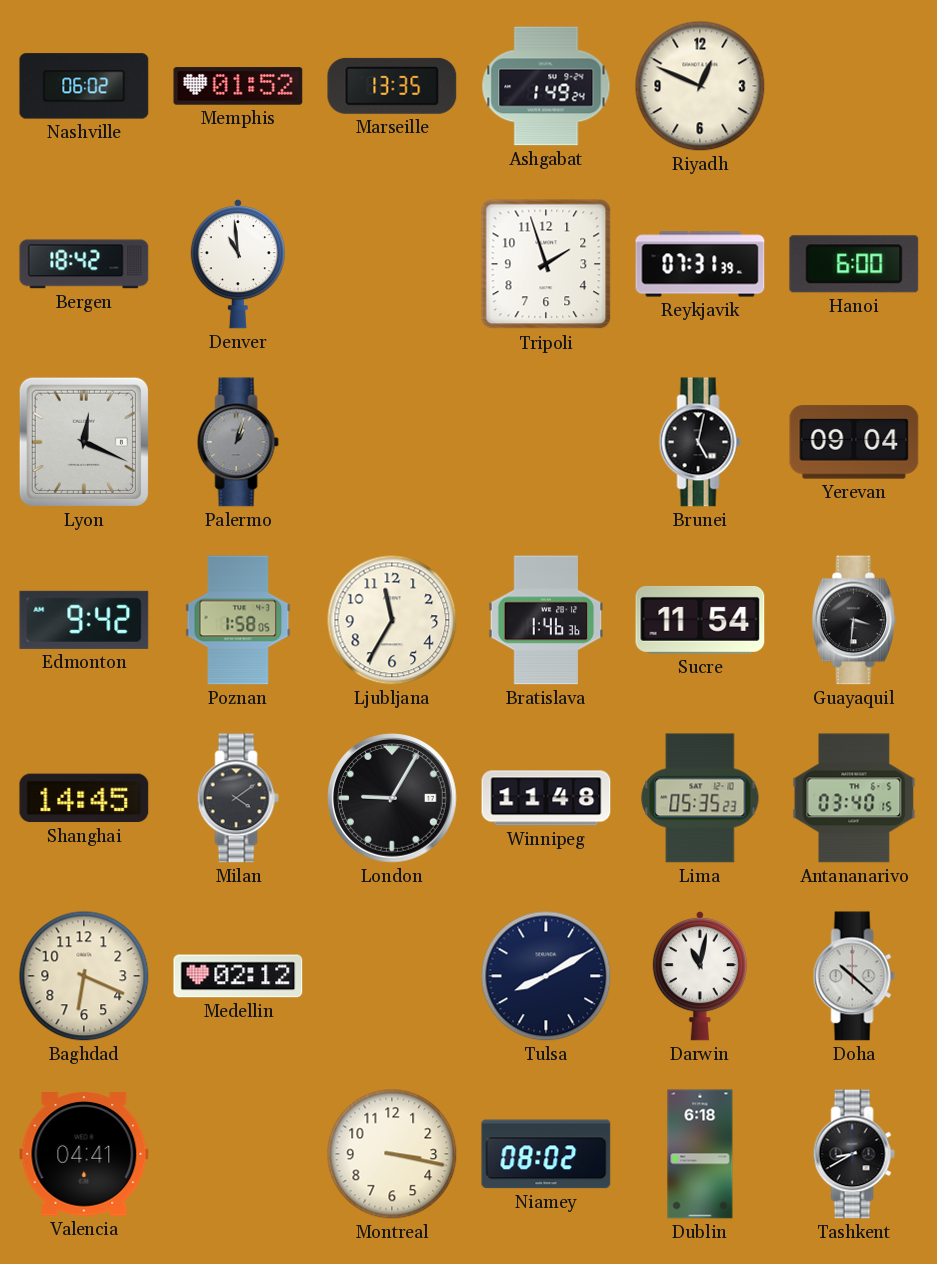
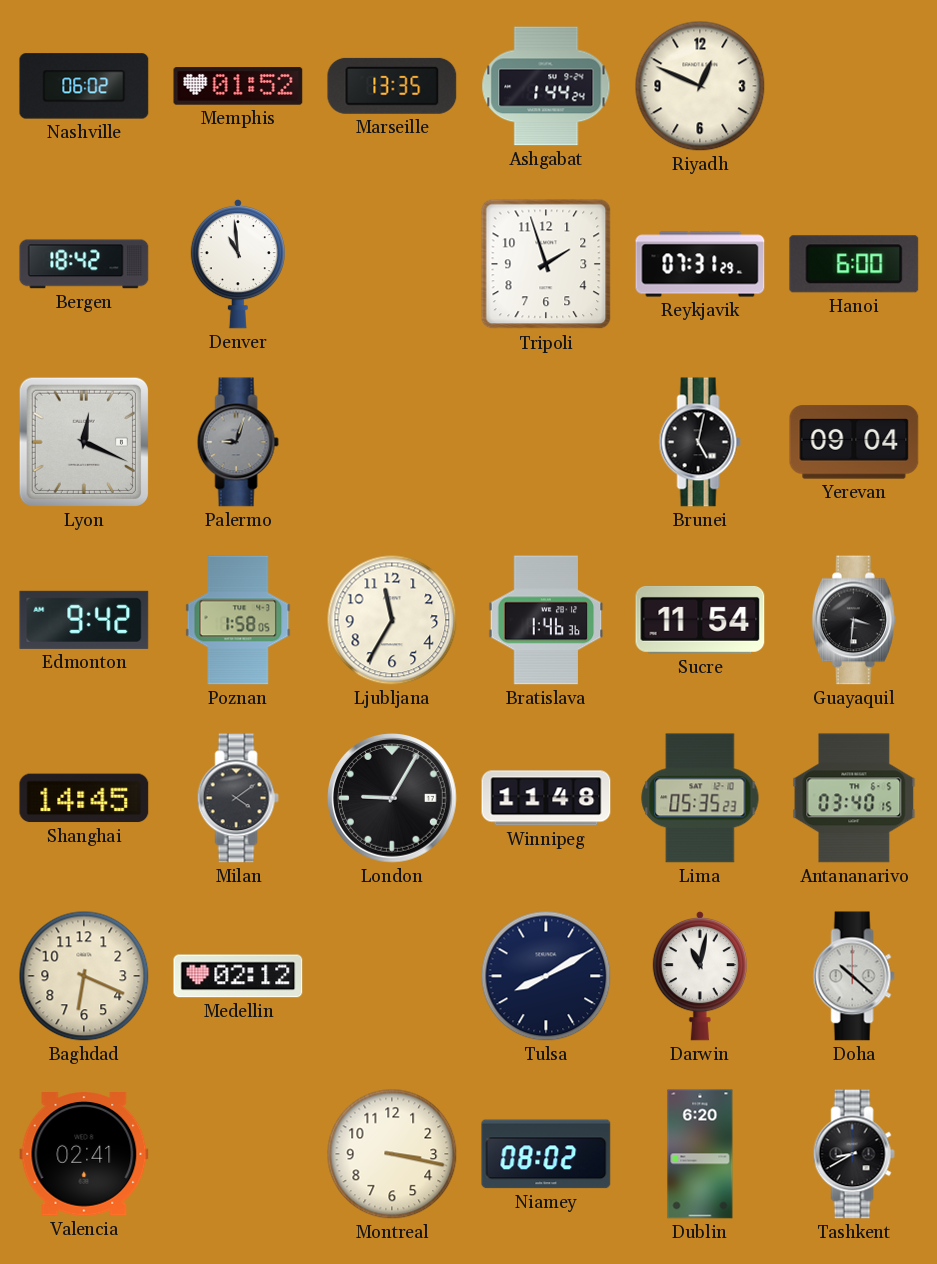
Ashgabat: 1:49 -> 1:44
Reykjavik: 07:31:39 -> 07:31:29
Palermo: 1:03 -> 9:03
Valencia: 04:41 -> 02:41
Dublin: 6:18 -> 6:20
